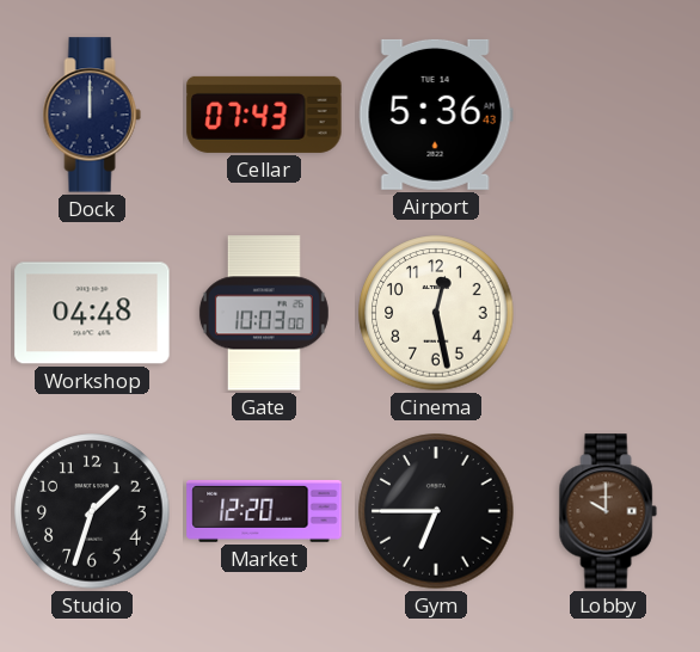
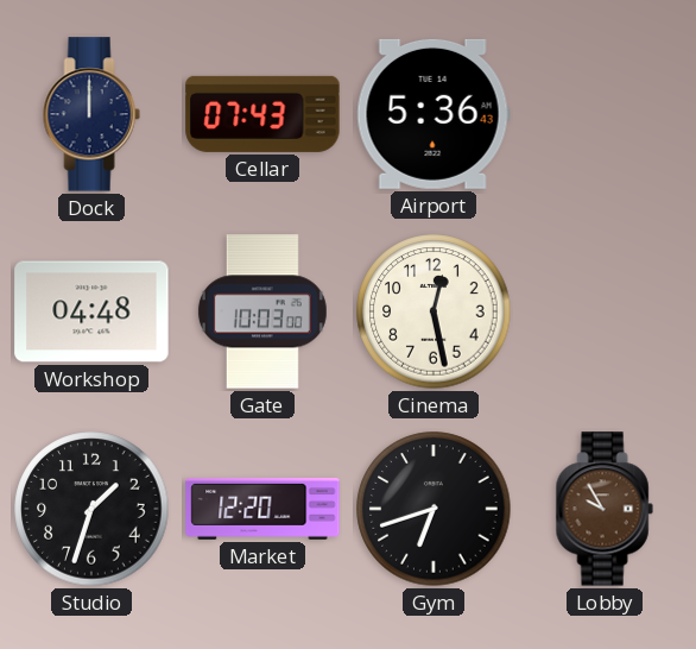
Gym: 6:45 -> 6:42
Lobby: 10:00 -> 9:55
